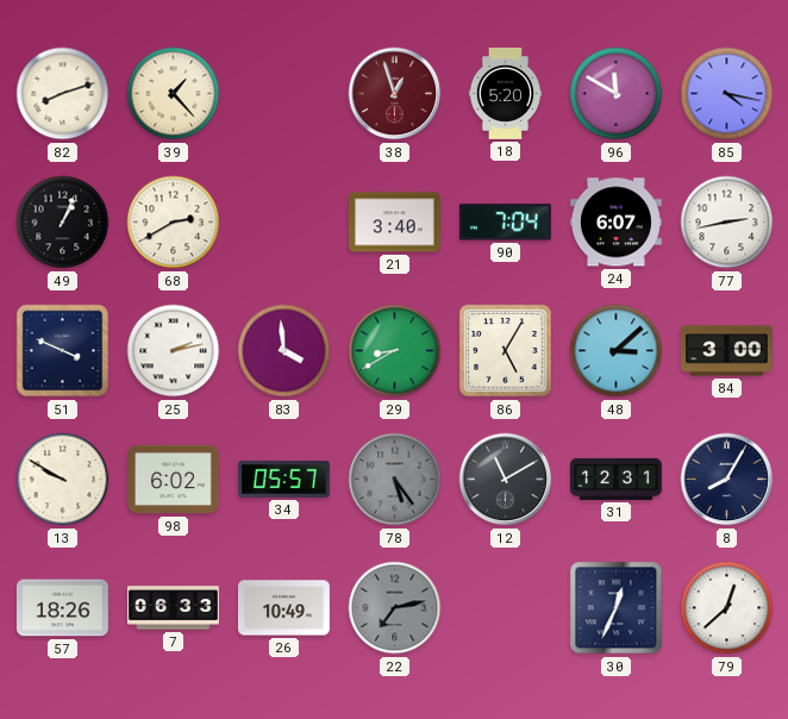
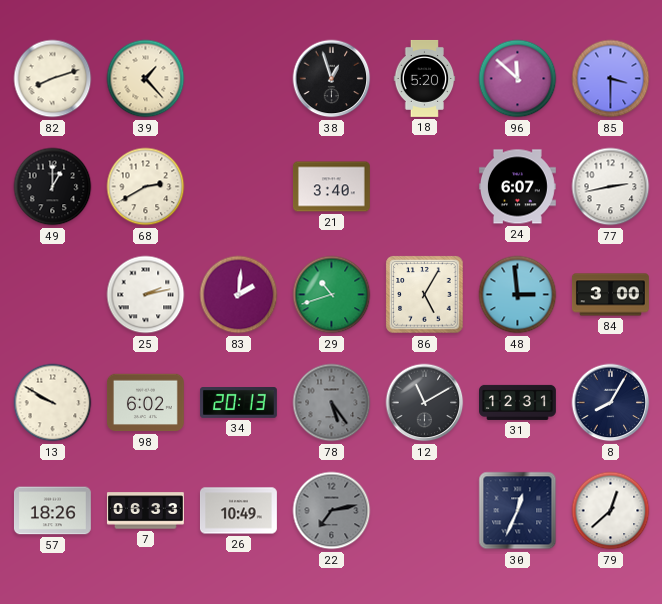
38 dial: burgundy -> black
96: 11:50 -> 11:52
85: 4:17 -> 3:30
49: 1:04 -> 1:00
90: 7:04 -> none
51: 3:49 -> none
83: 3:59 -> 2:01
29: 8:40 -> 10:42
48: 3:08 -> 2:59
34: 05:57 -> 20:13
